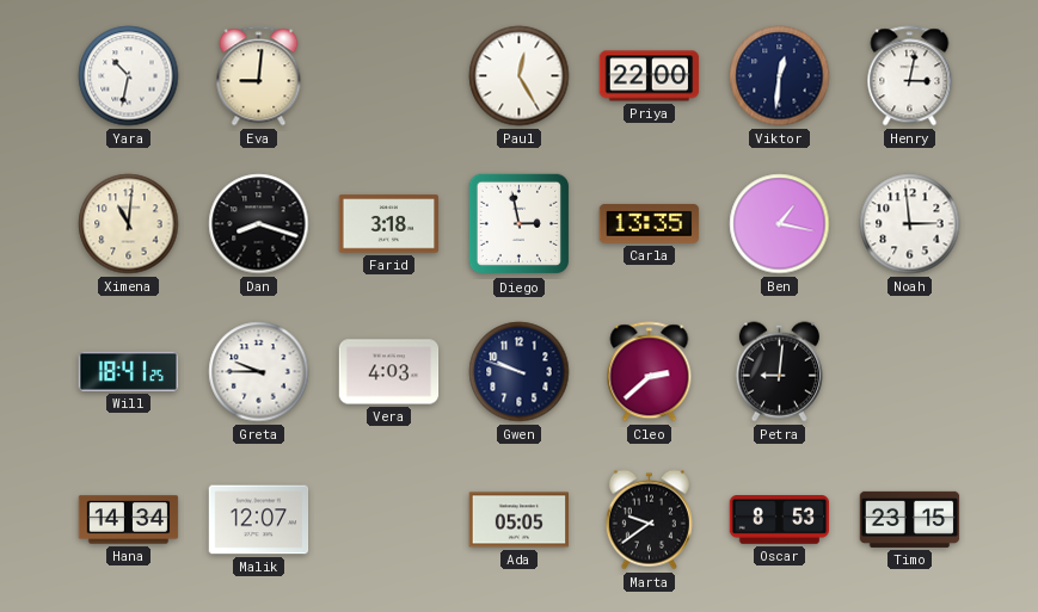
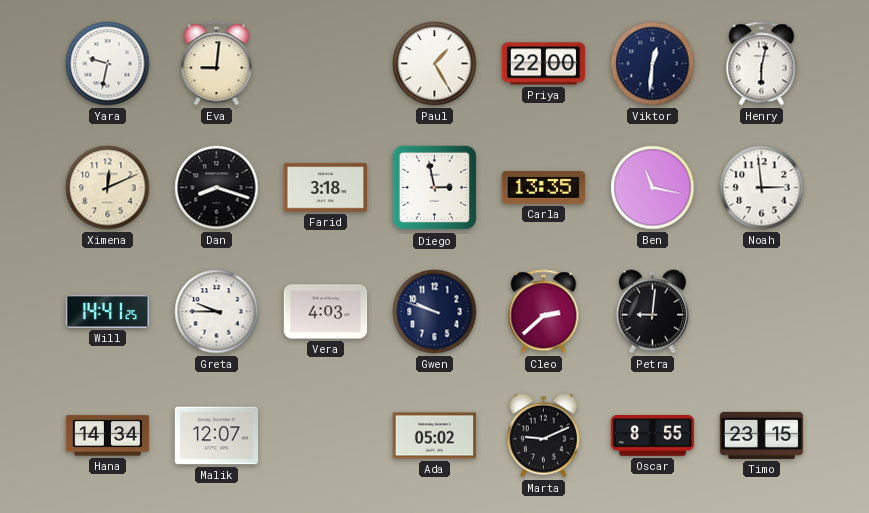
Yara: 10:32 -> 9:32
Paul: 12:25 -> 1:25
Henry: 3:02 -> 6:02
Ximena: 11:01 -> 12:11
Ben: 1:17 -> 11:17
Will: 18:41 -> 14:41
Ada: 05:05 -> 05:02
Marta: 9:39 -> 9:11
Oscar: 8:53 -> 8:55
